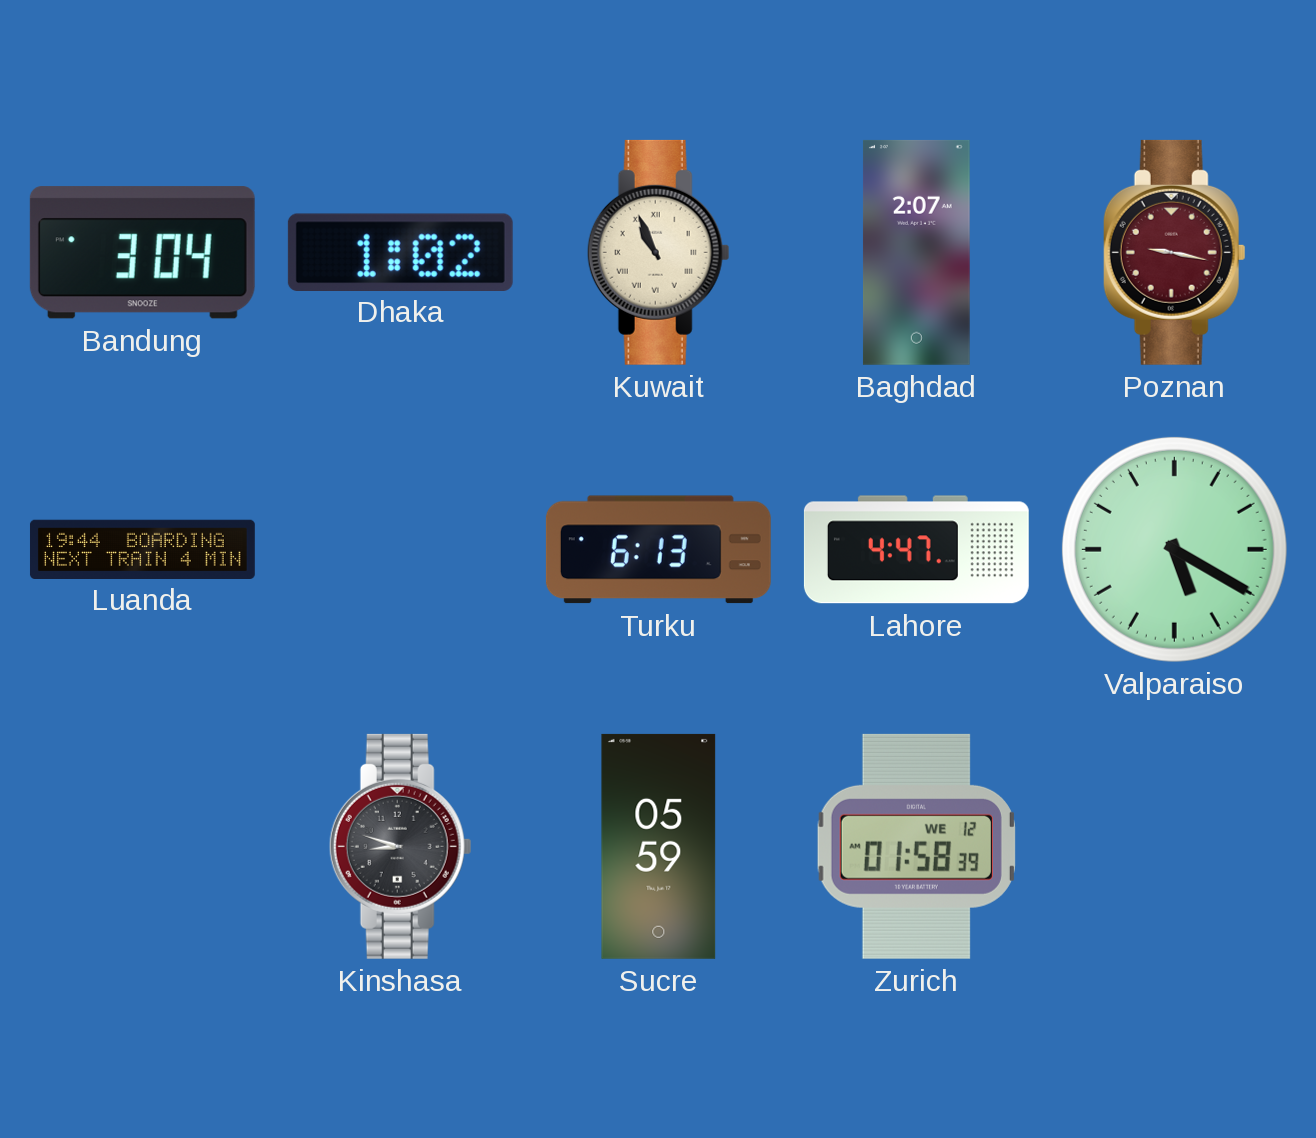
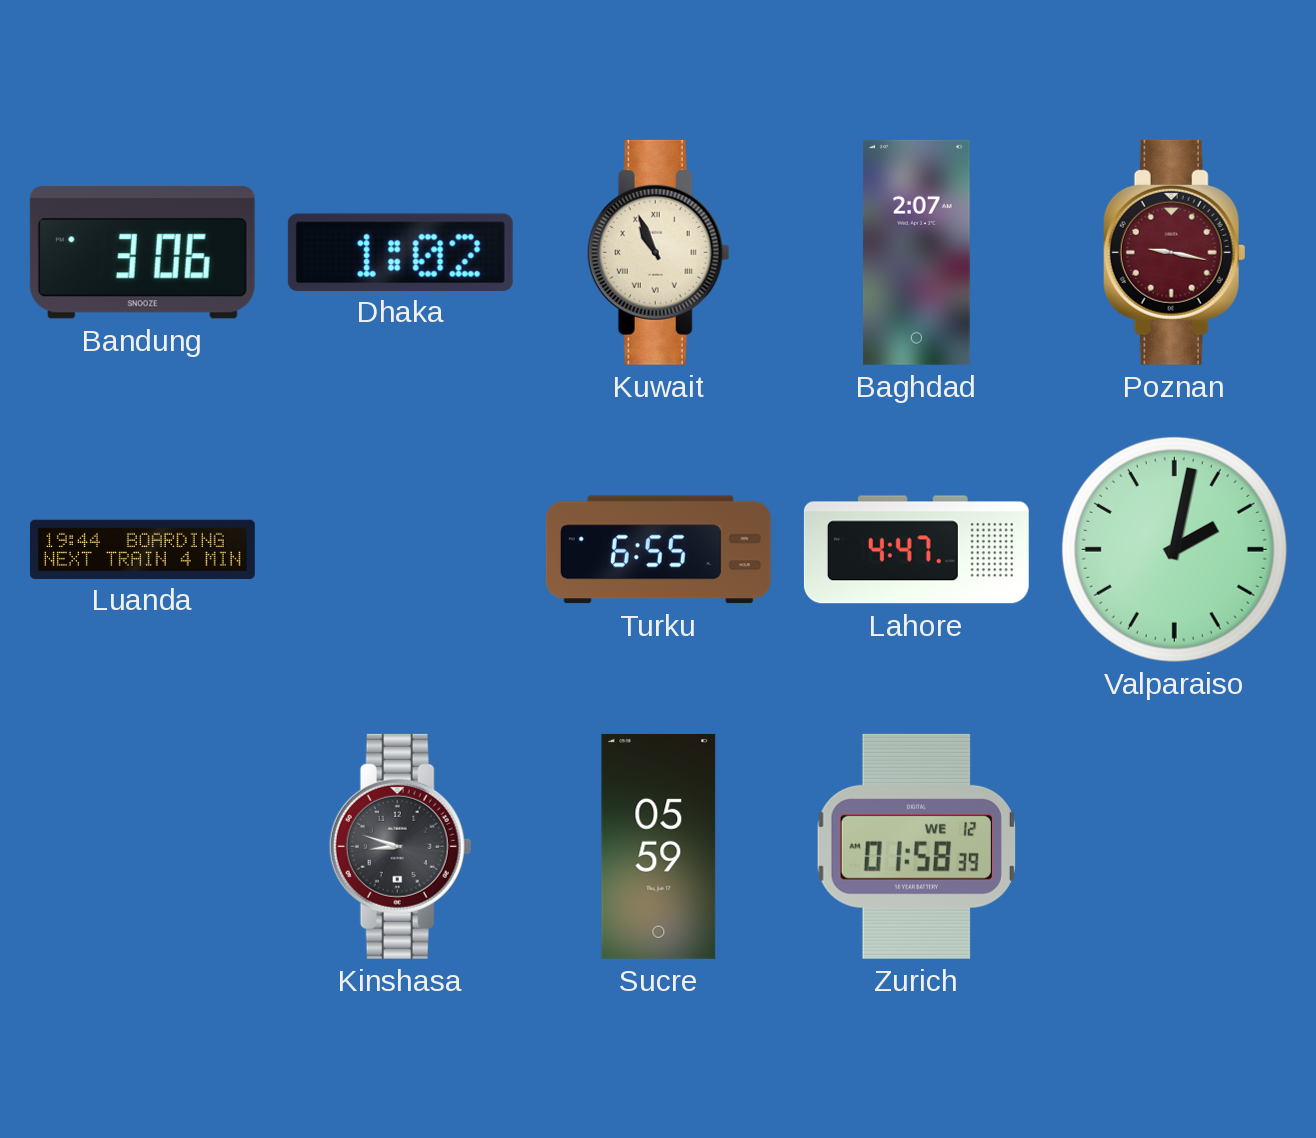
Bandung: 3:04 -> 3:06
Turku: 6:13 -> 6:55
Valparaiso: 5:20 -> 2:02
